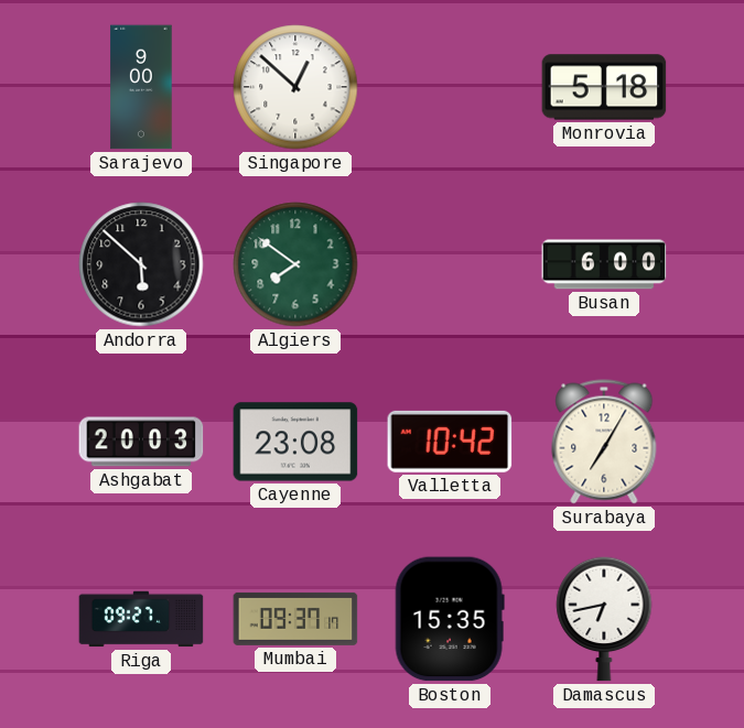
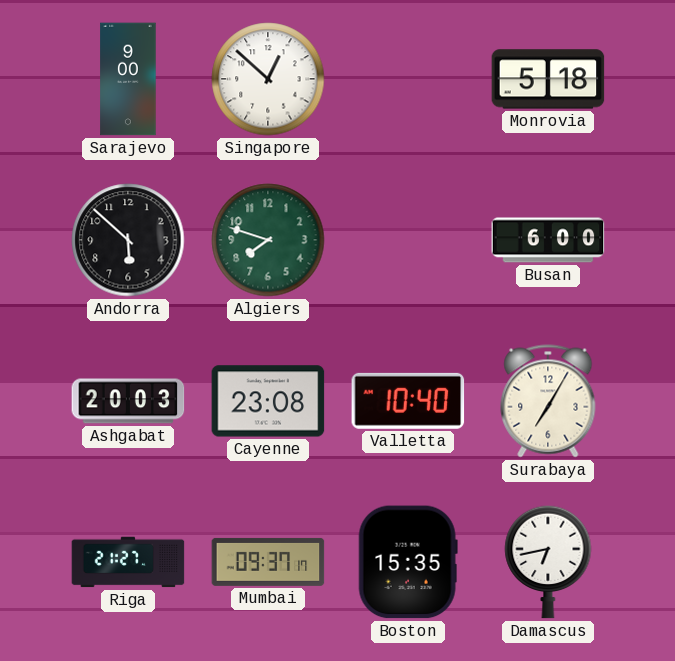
Algiers: 7:51 -> 7:48
Valletta: 10:42 -> 10:40
Riga: 09:27 -> 21:27
